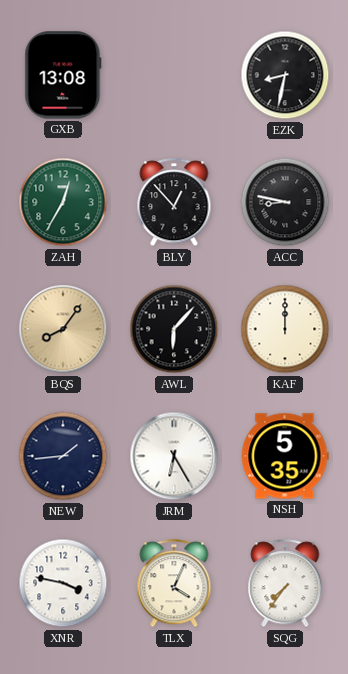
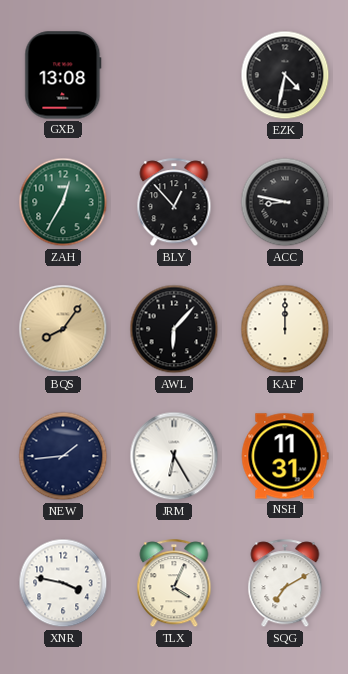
EZK: 8:32 -> 4:32
NSH: 5:35 -> 11:31
SQG: 7:36 -> 7:10
